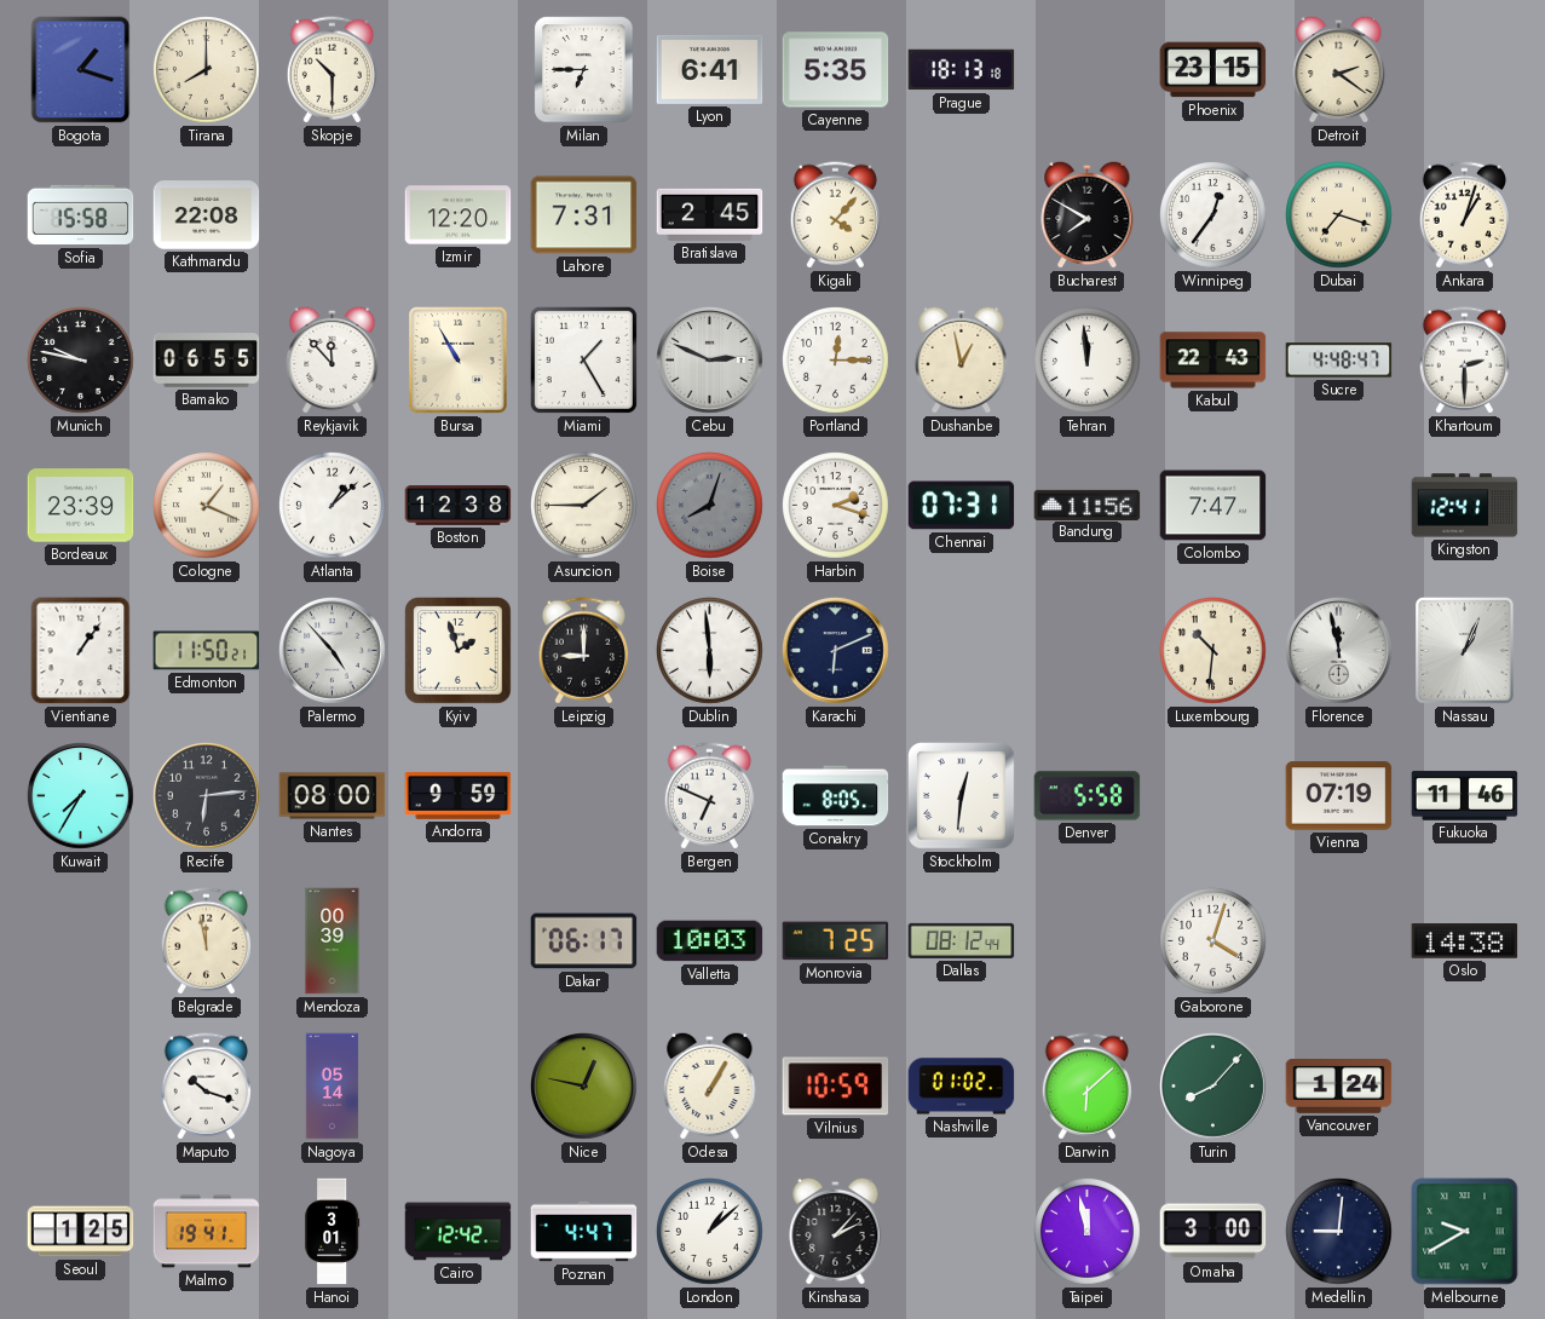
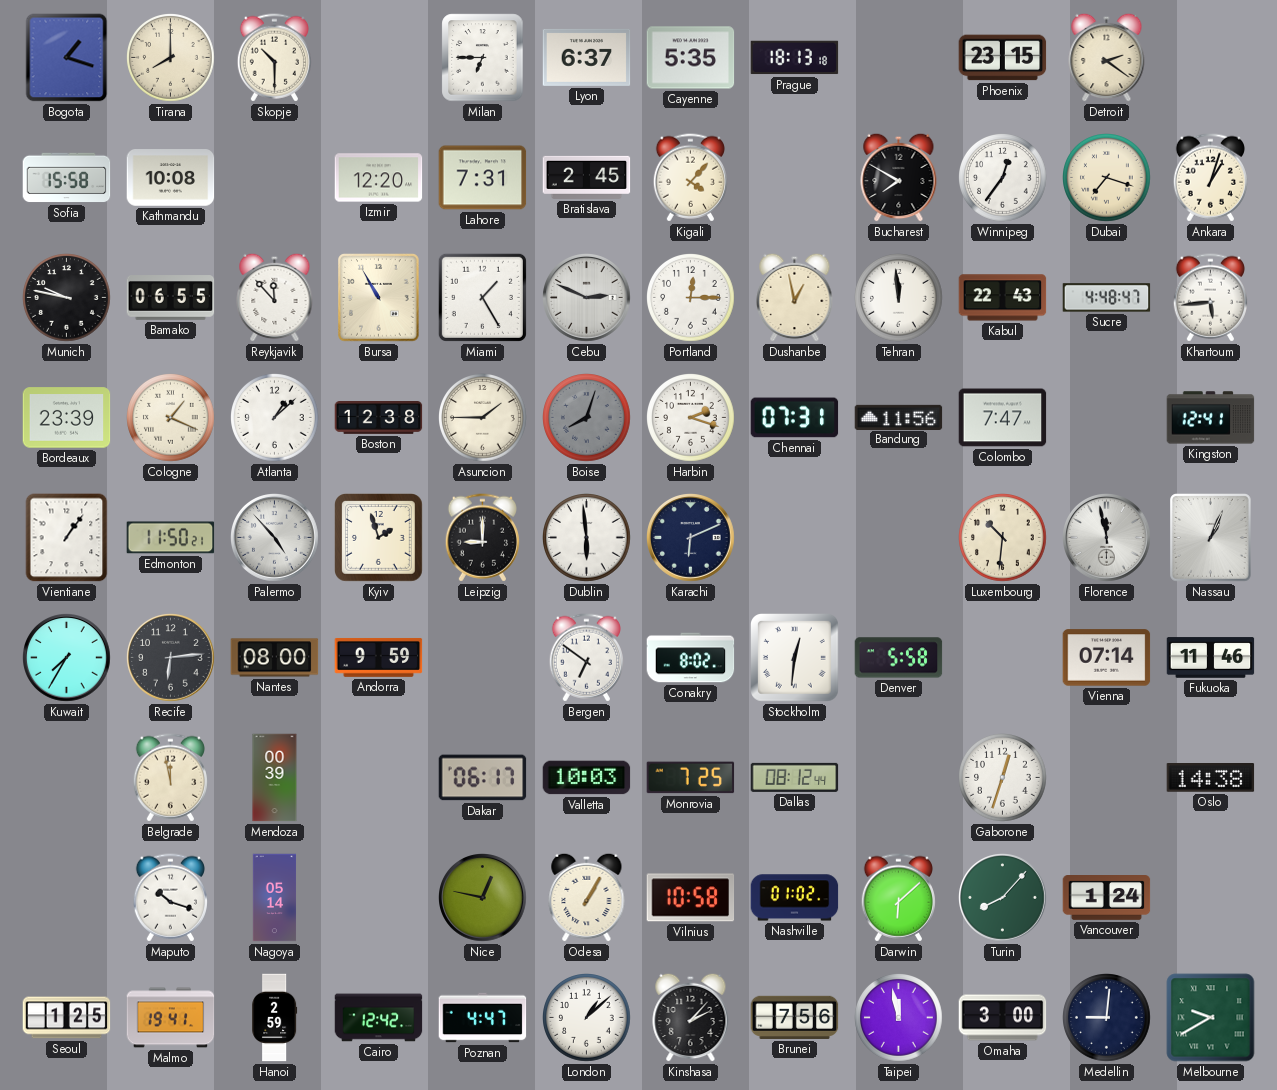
Lyon: 6:41 -> 6:37
Kathmandu: 22:08 -> 10:08
Khartoum: 2:30 -> 5:44
Bergen: 6:49 -> 6:51
Conakry: 8:05 -> 8:02
Vienna: 07:19 -> 07:14
Gaborone: 4:03 -> 12:33
Vilnius: 10:59 -> 10:58
Hanoi: 3:01 -> 2:59
Brunei: none -> 7:56
